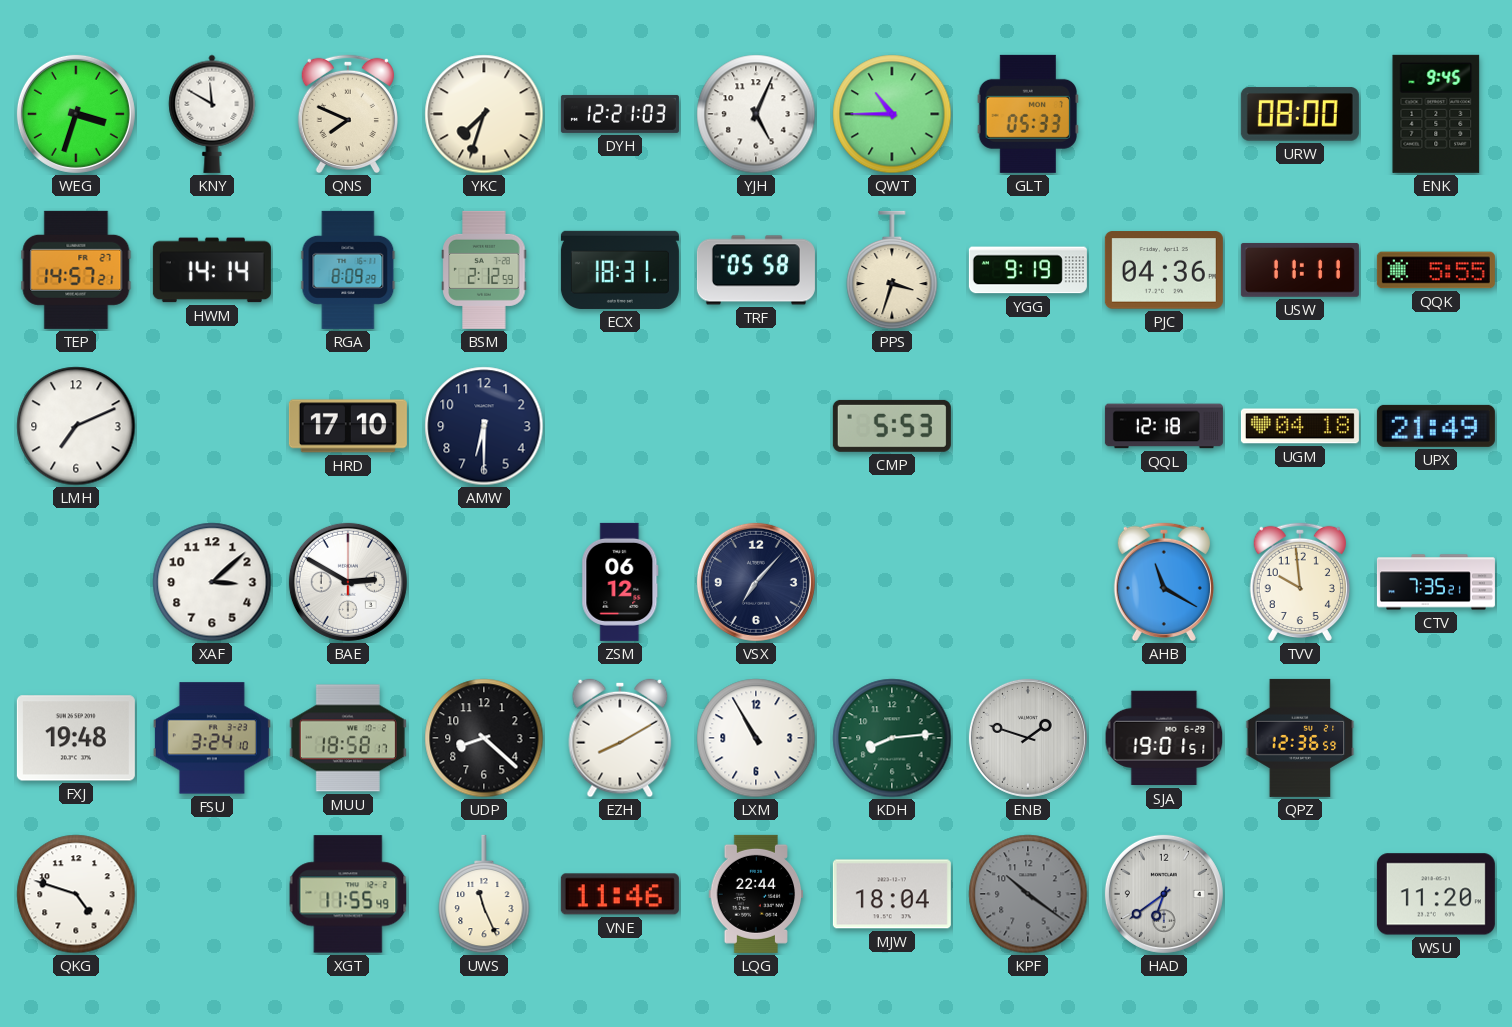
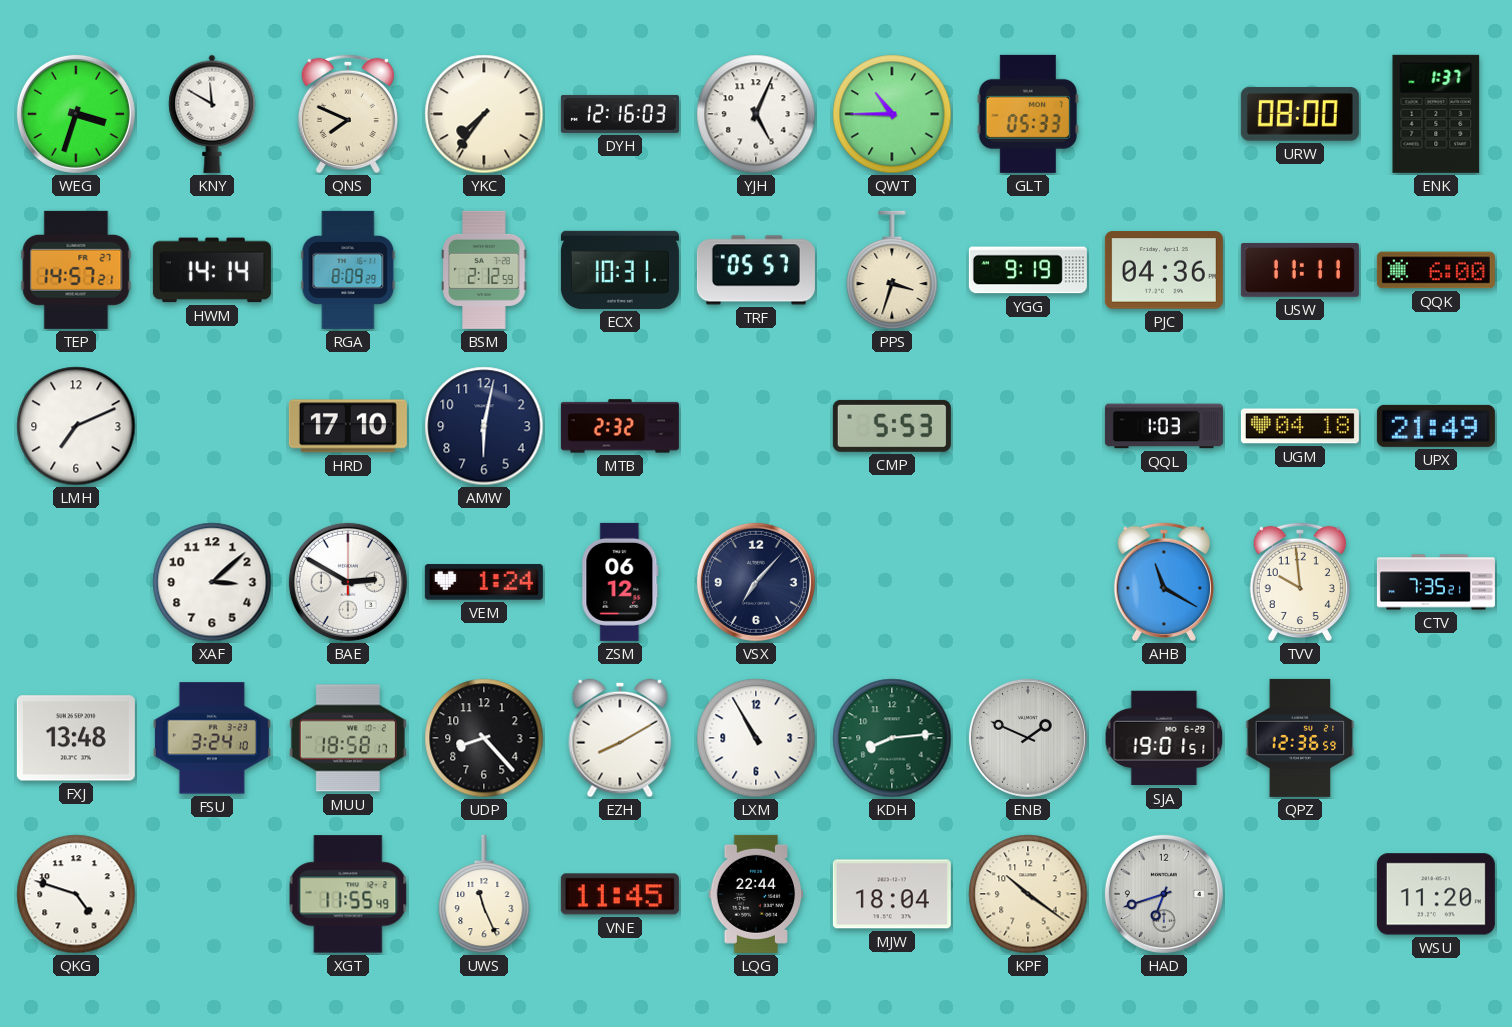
YKC: 7:33 -> 7:36
DYH: 12:21 -> 12:16
ENK: 9:45 -> 1:37
ECX: 18:31 -> 10:31
TRF: 05:58 -> 05:57
QQK: 5:55 -> 6:00
AMW: 6:30 -> 6:02
MTB: none -> 2:32
QQL: 12:18 -> 1:03
VEM: none -> 1:24
FXJ: 19:48 -> 13:48
UDP: 8:22 -> 8:23
ENB: 1:48 -> 1:49
VNE: 11:46 -> 11:45
KPF dial: grey -> cream
HAD: 6:39 -> 6:42
